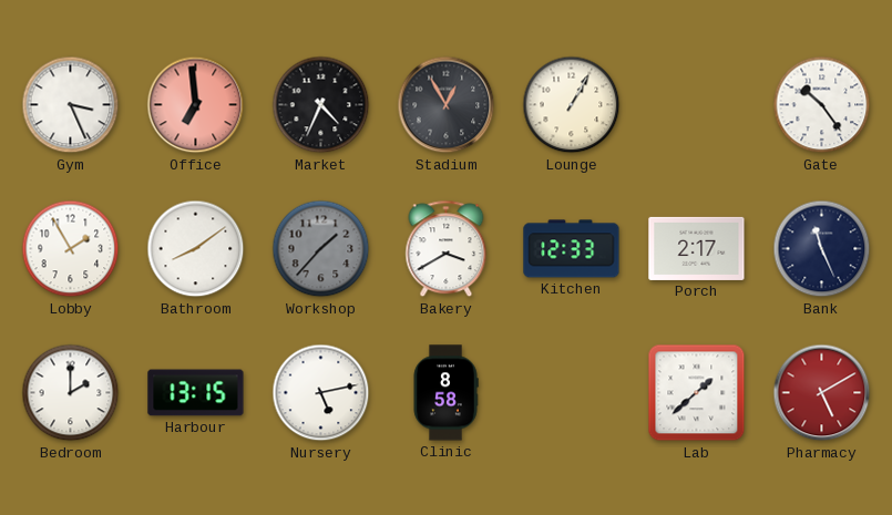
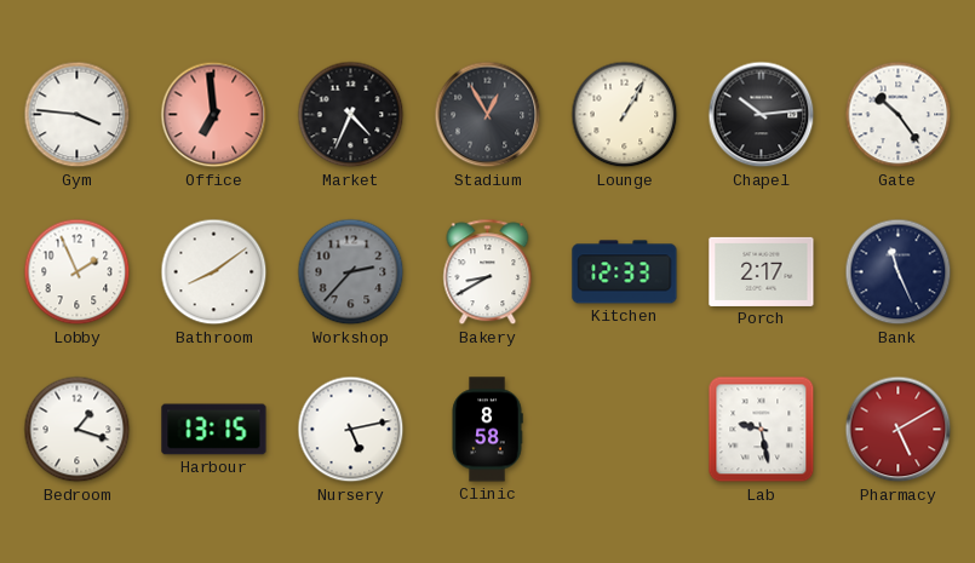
Gym: 3:26 -> 3:46
Chapel: none -> 10:14
Lobby: 1:55 -> 1:56
Workshop: 1:37 -> 2:37
Bakery: 3:40 -> 8:40
Bedroom: 2:00 -> 1:18
Lab: 1:38 -> 9:28
